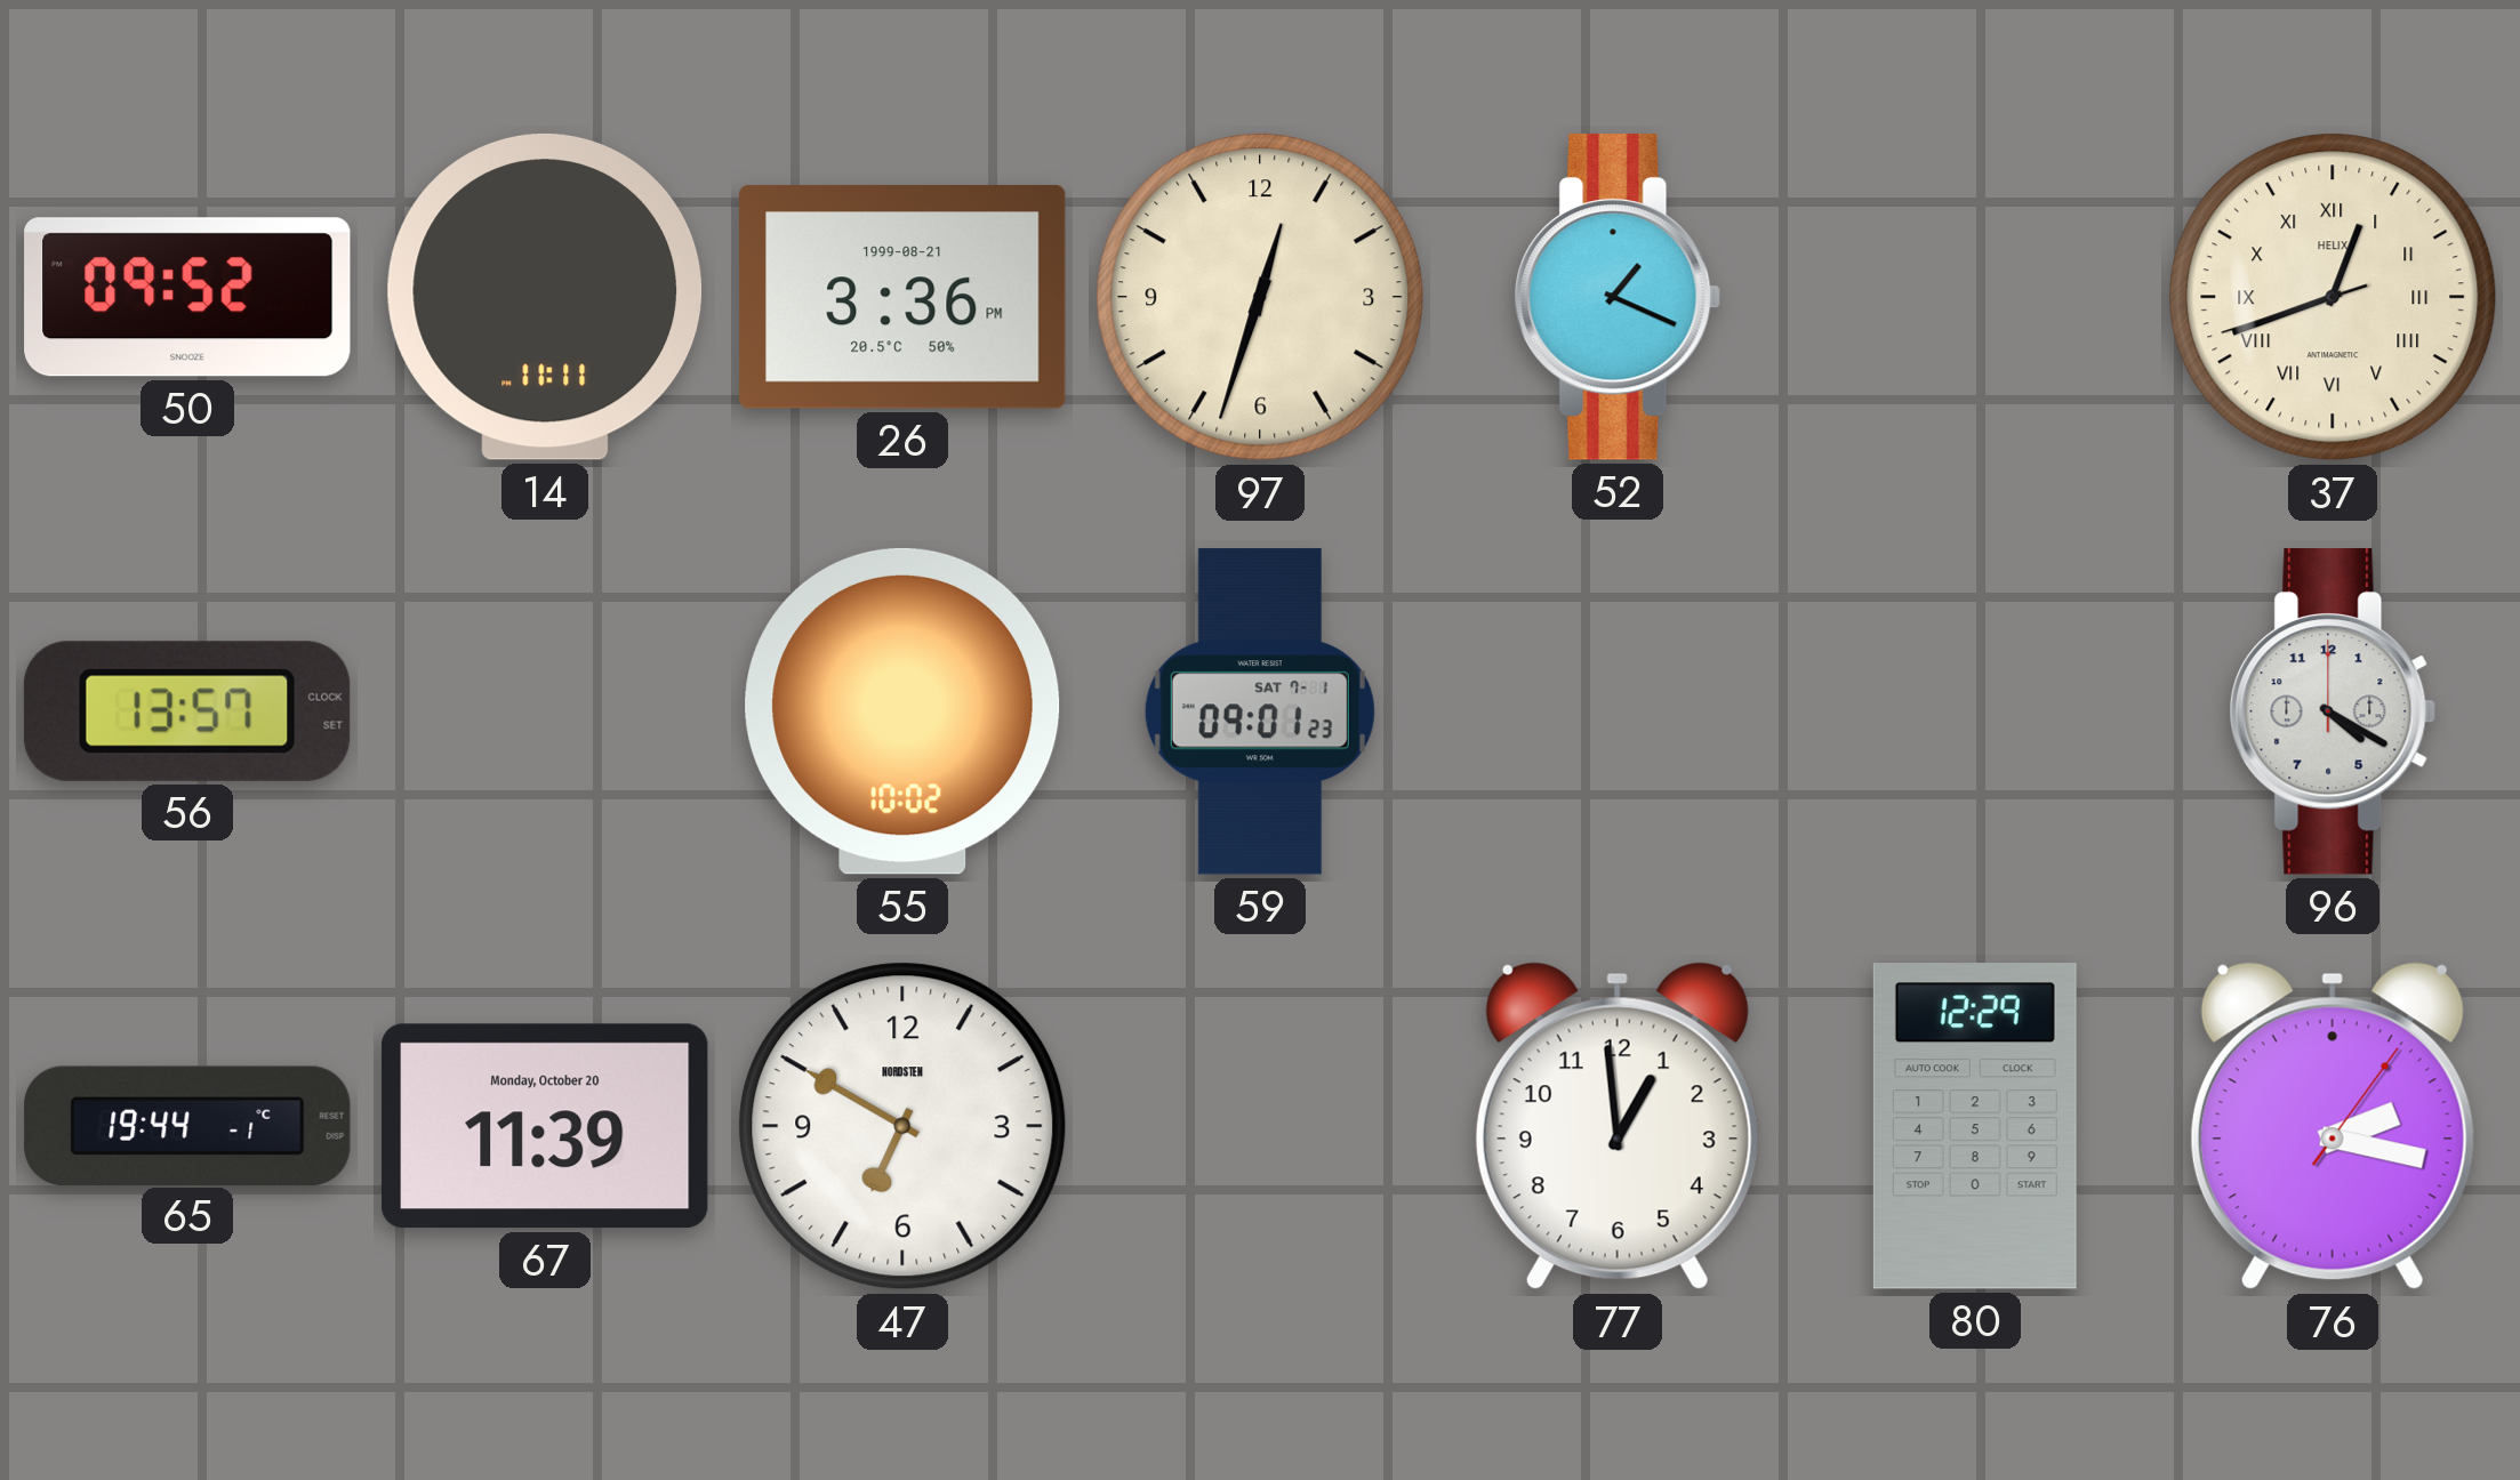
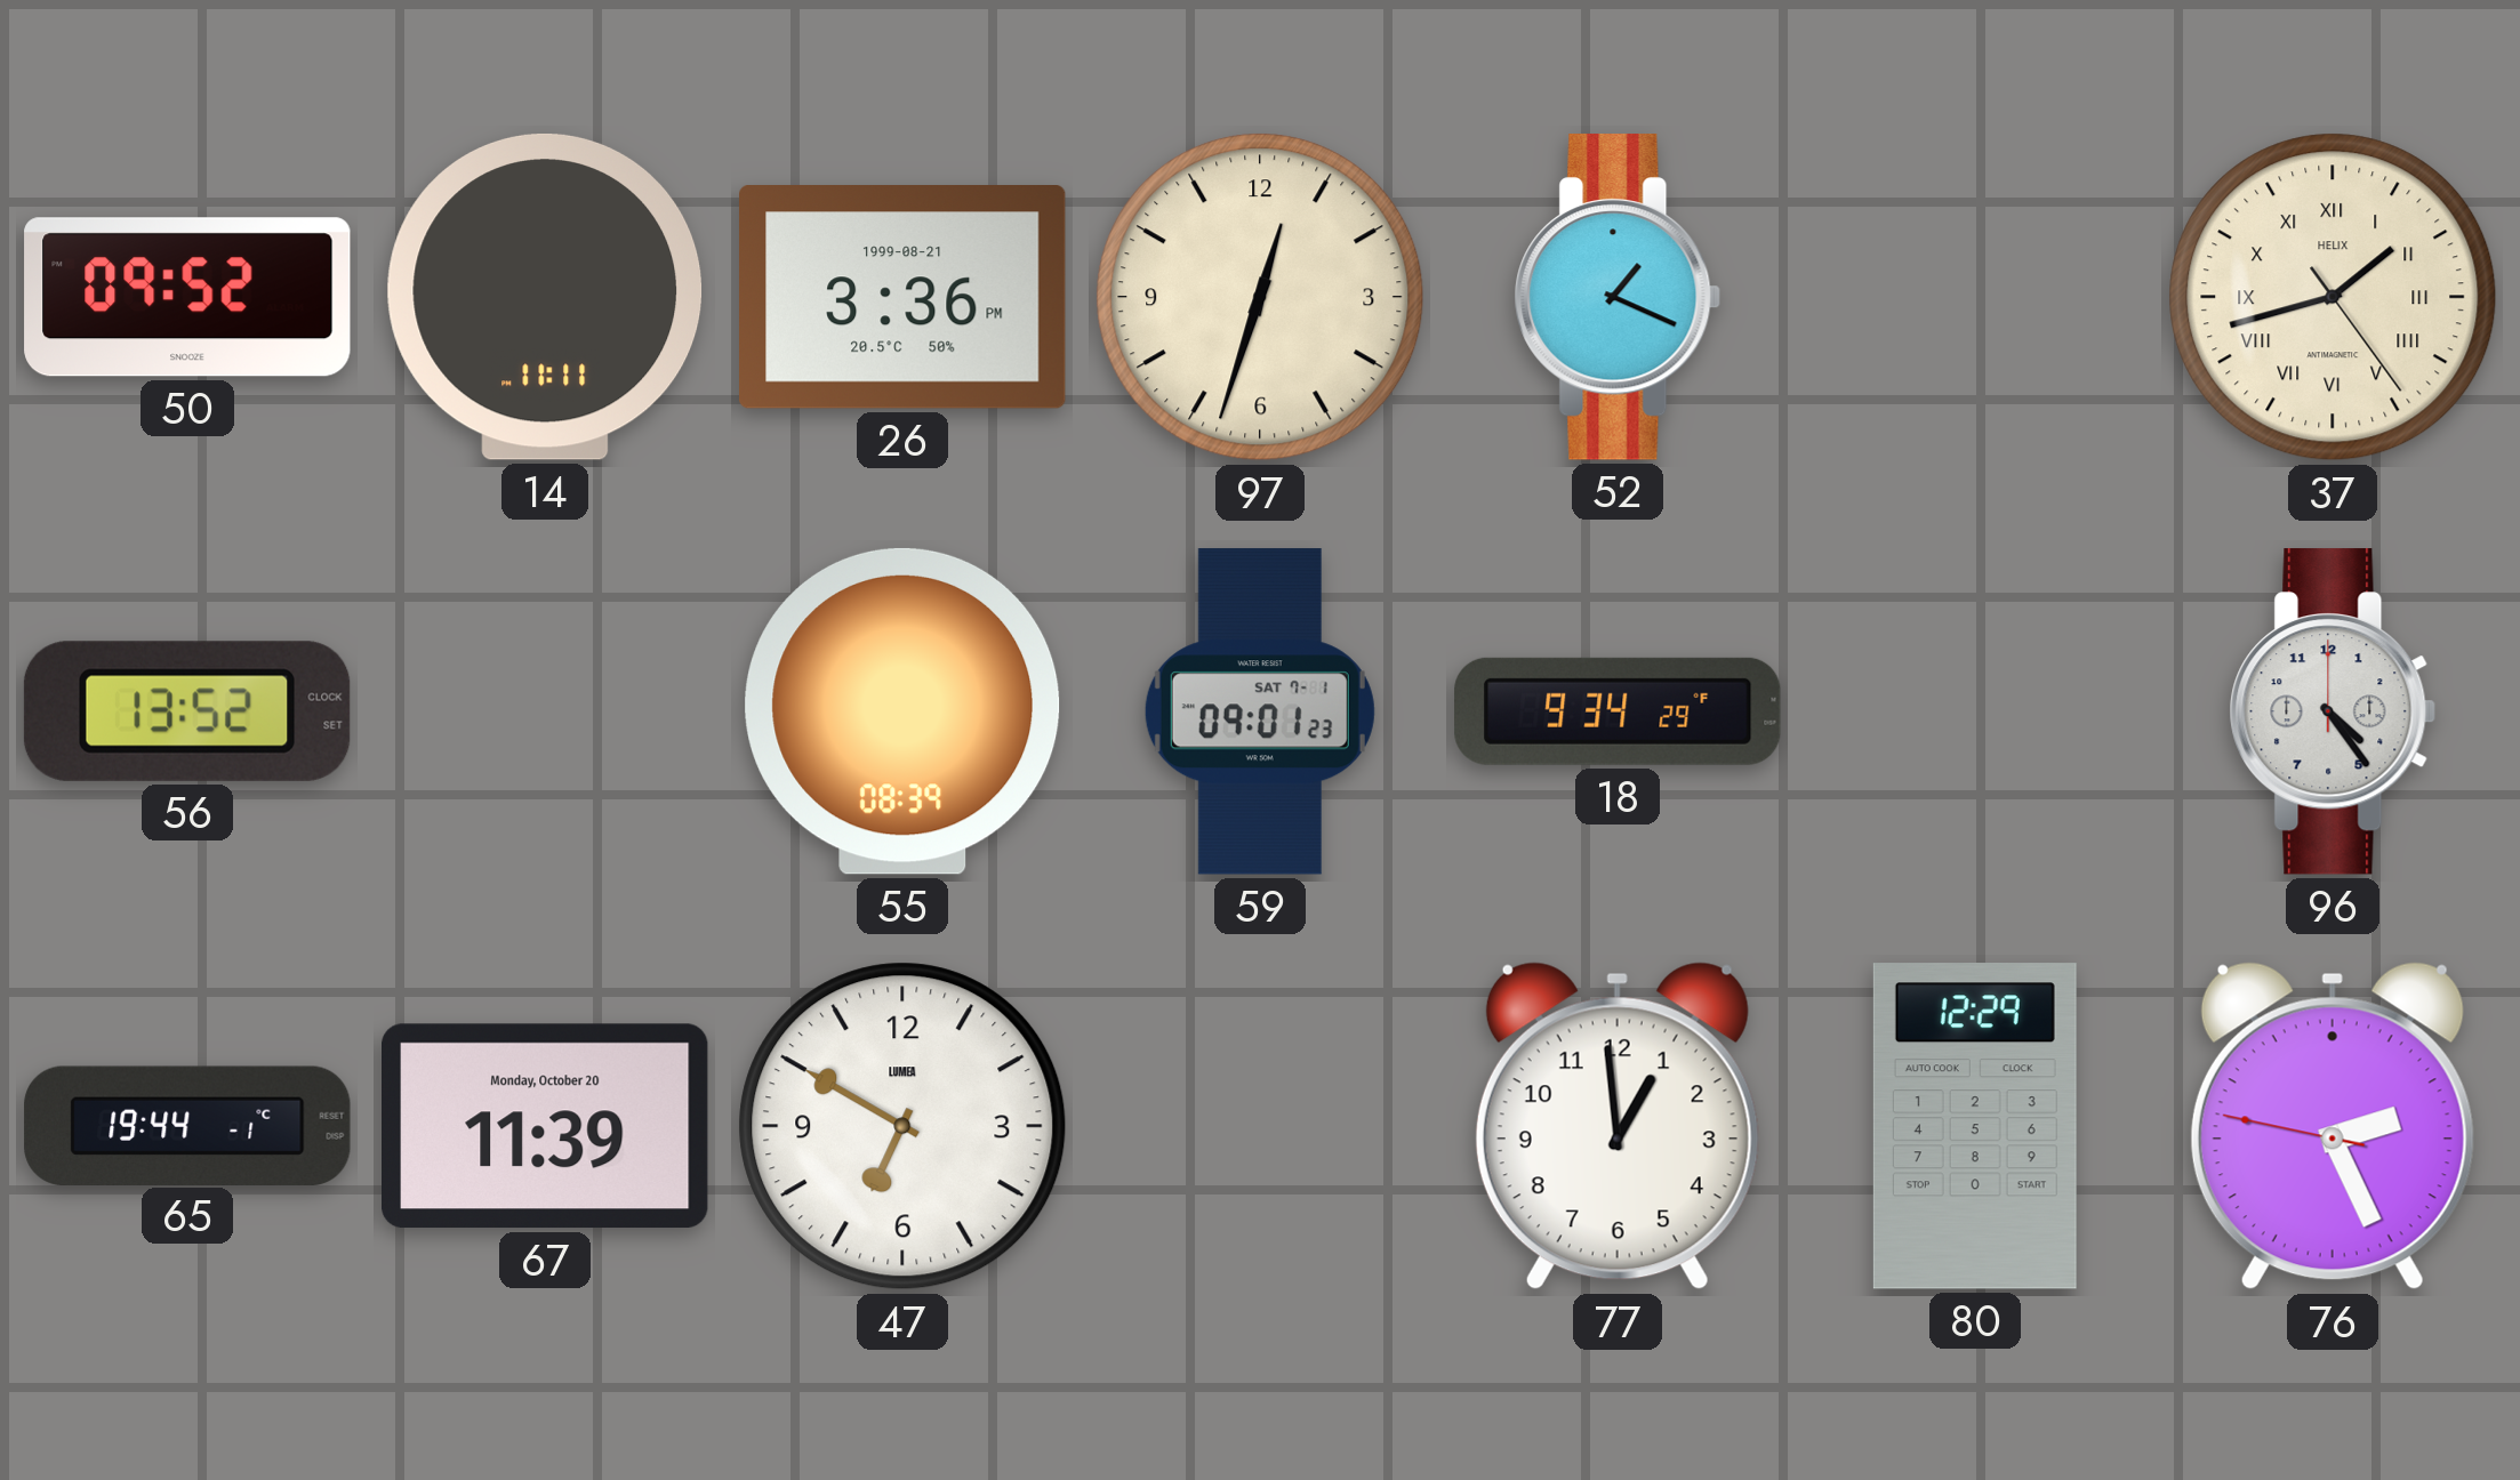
37: 12:41 -> 1:42
56: 13:57 -> 13:52
55: 10:02 -> 08:39
18: none -> 9:34
96: 4:20 -> 4:24
47 brand: NORDSTEN -> LUMEA
76: 2:17 -> 2:25
